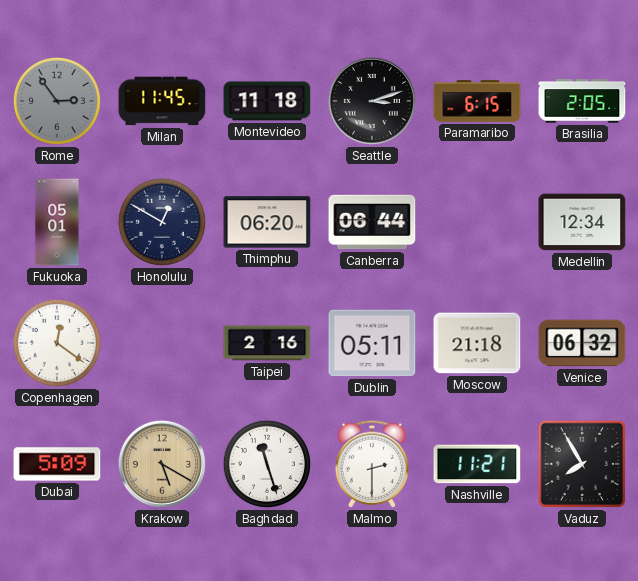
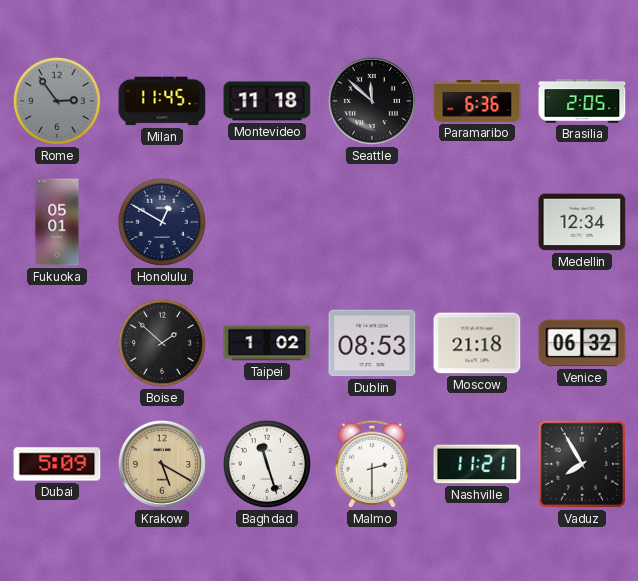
Seattle: 3:12 -> 11:52
Paramaribo: 6:15 -> 6:36
Thimphu: 06:20 -> none
Canberra: 06:44 -> none
Copenhagen: 12:21 -> none
Boise: none -> 1:52
Taipei: 2:16 -> 1:02
Dublin: 05:11 -> 08:53
